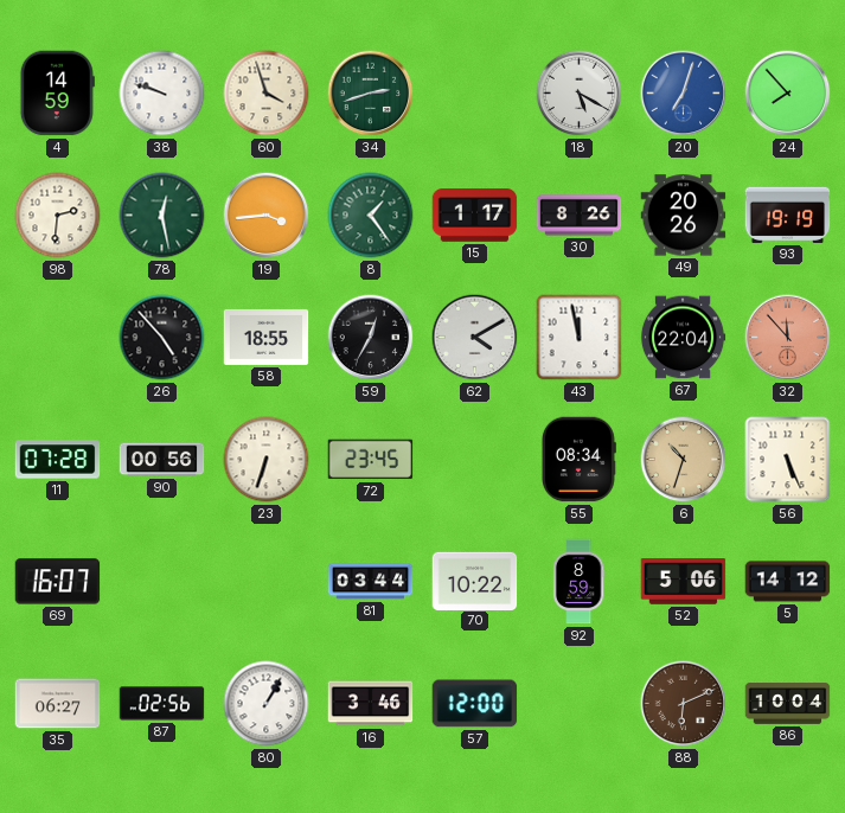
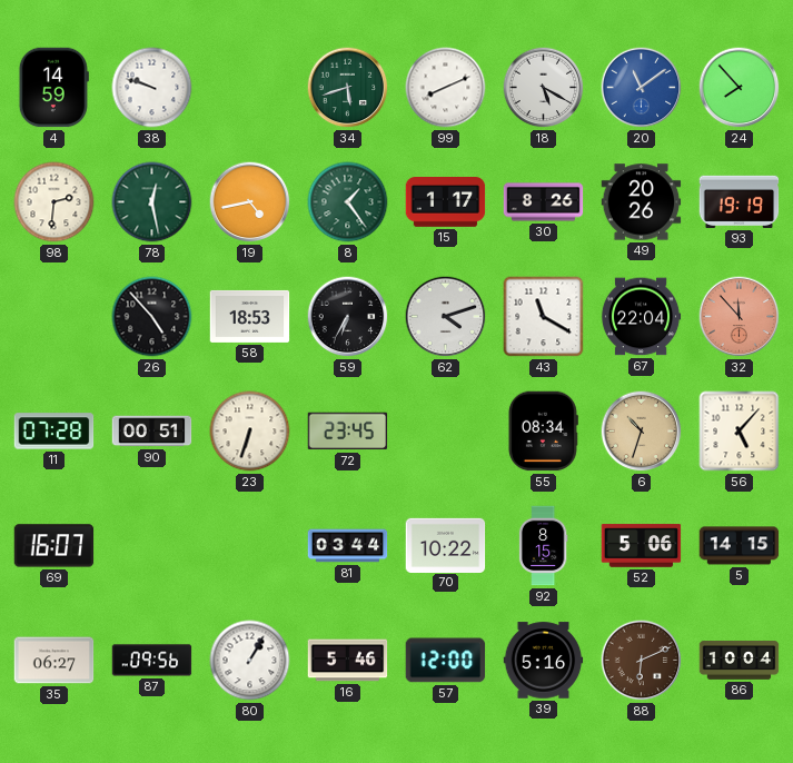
60: 3:57 -> none
34: 2:42 -> 5:42
99: none -> 8:11
20: 7:03 -> 11:09
19: 3:44 -> 4:43
58: 18:55 -> 18:53
59: 12:35 -> 6:35
62: 4:10 -> 4:12
43: 11:58 -> 11:20
90: 00:56 -> 00:51
56: 5:26 -> 5:07
92: 8:59 -> 8:15
5: 14:12 -> 14:15
87: 02:56 -> 09:56
16: 3:46 -> 5:46
39: none -> 5:16
